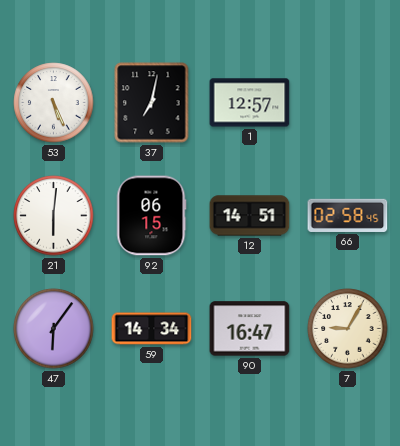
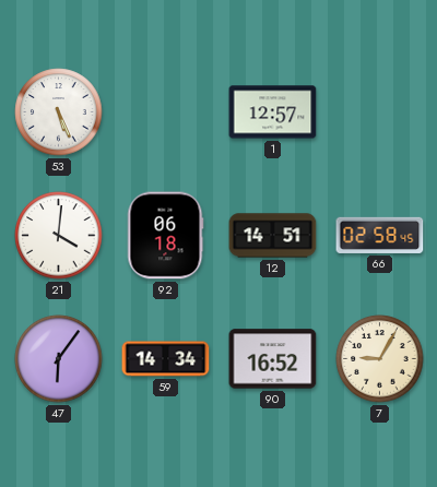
37: 7:02 -> none
21: 6:01 -> 4:01
92: 06:15 -> 06:18
90: 16:47 -> 16:52
